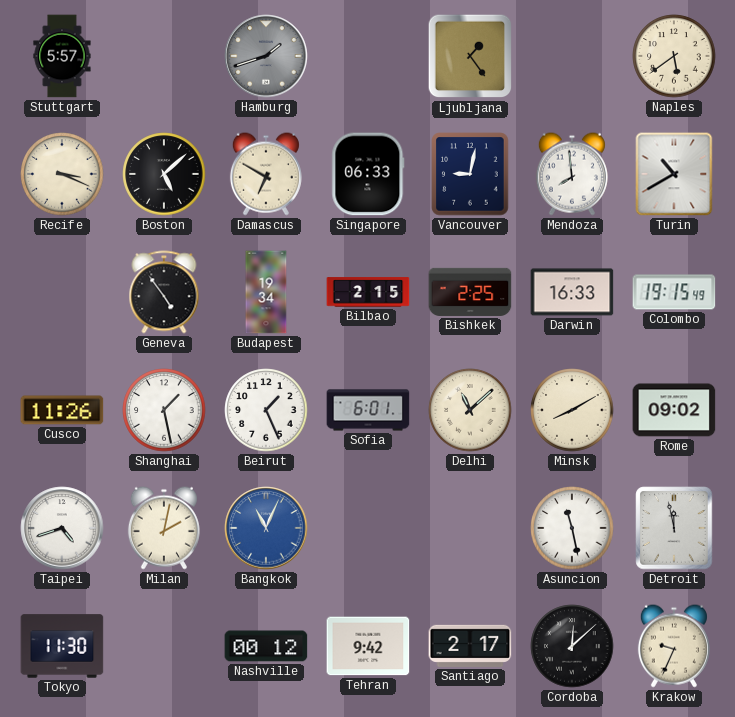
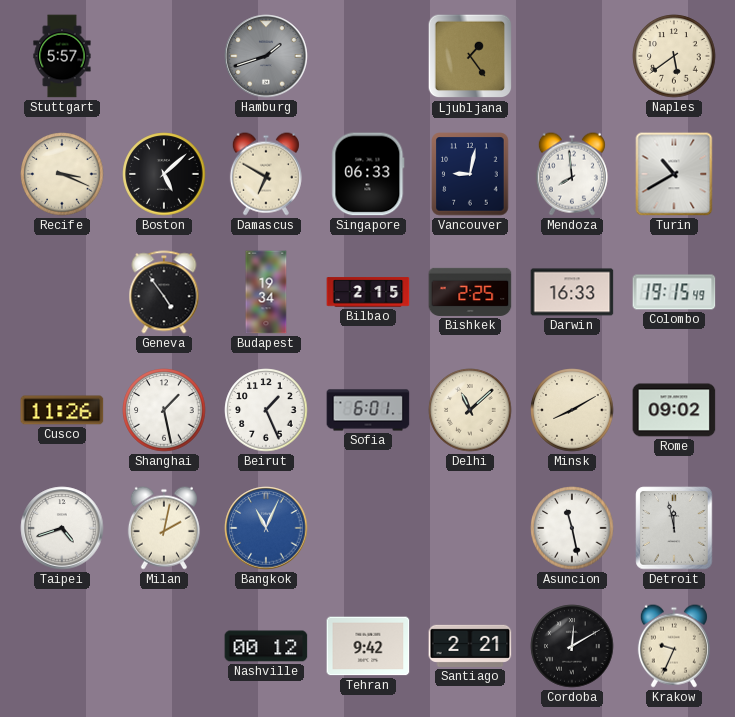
Tokyo: 11:30 -> none
Santiago: 2:17 -> 2:21
Cordoba: 12:08 -> 12:10
